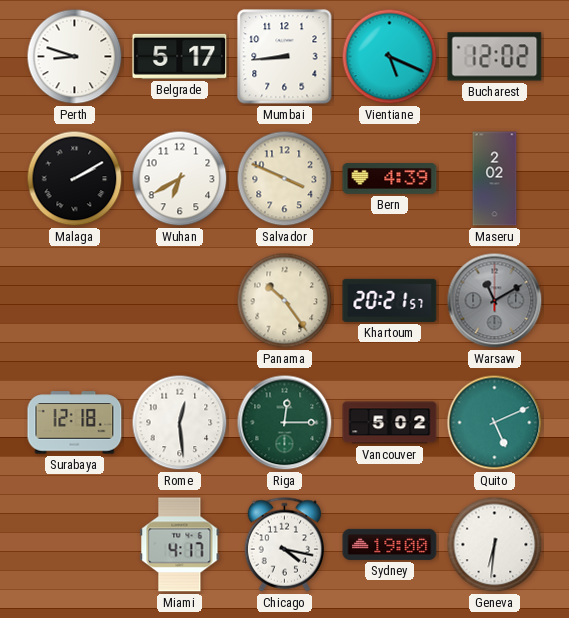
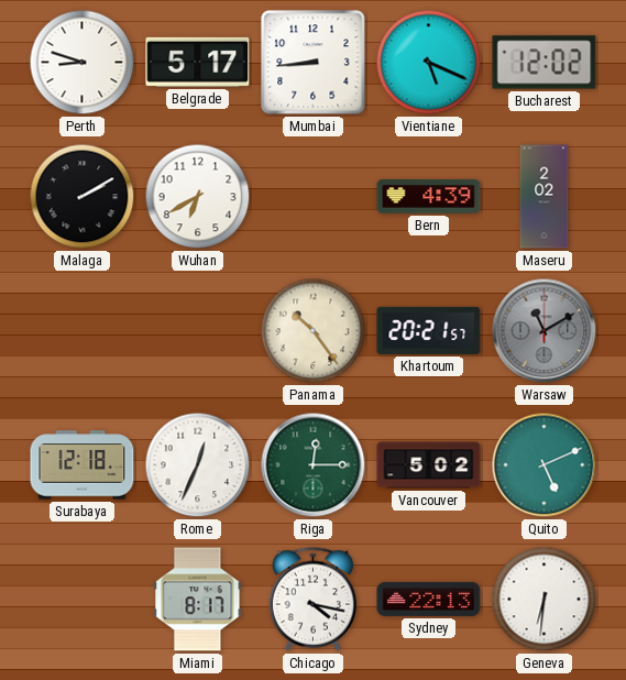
Salvador: 3:49 -> none
Rome: 12:29 -> 12:34
Miami: 4:17 -> 8:17
Sydney: 19:00 -> 22:13
